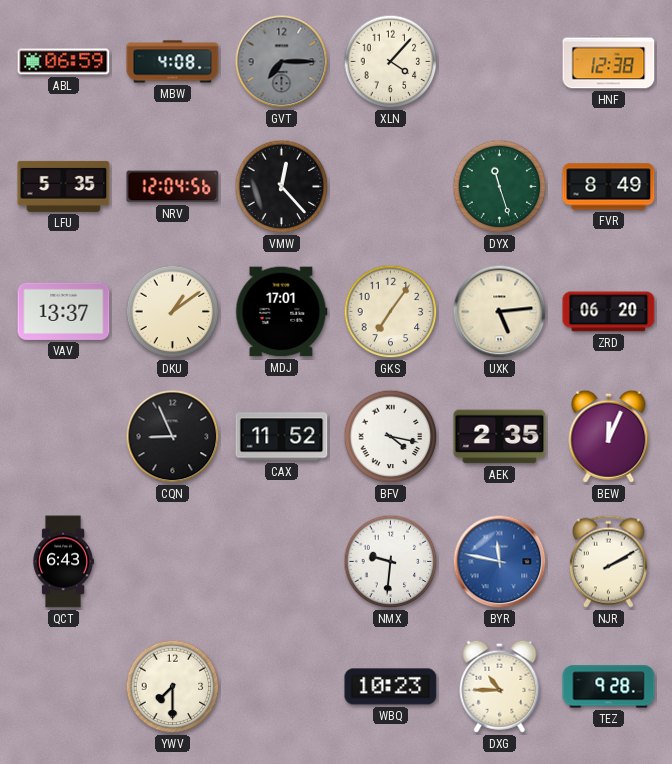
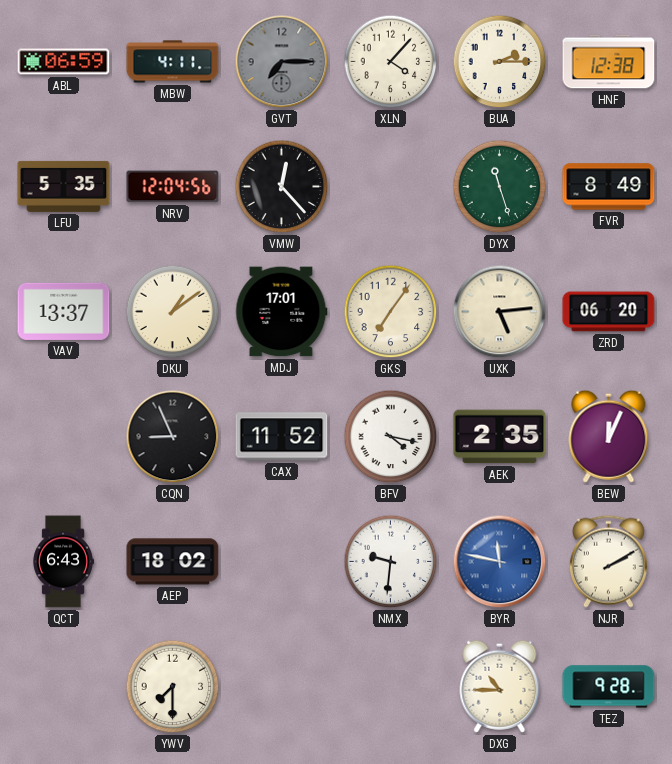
MBW: 4:08 -> 4:11
BUA: none -> 2:15
AEP: none -> 18:02
WBQ: 10:23 -> none
